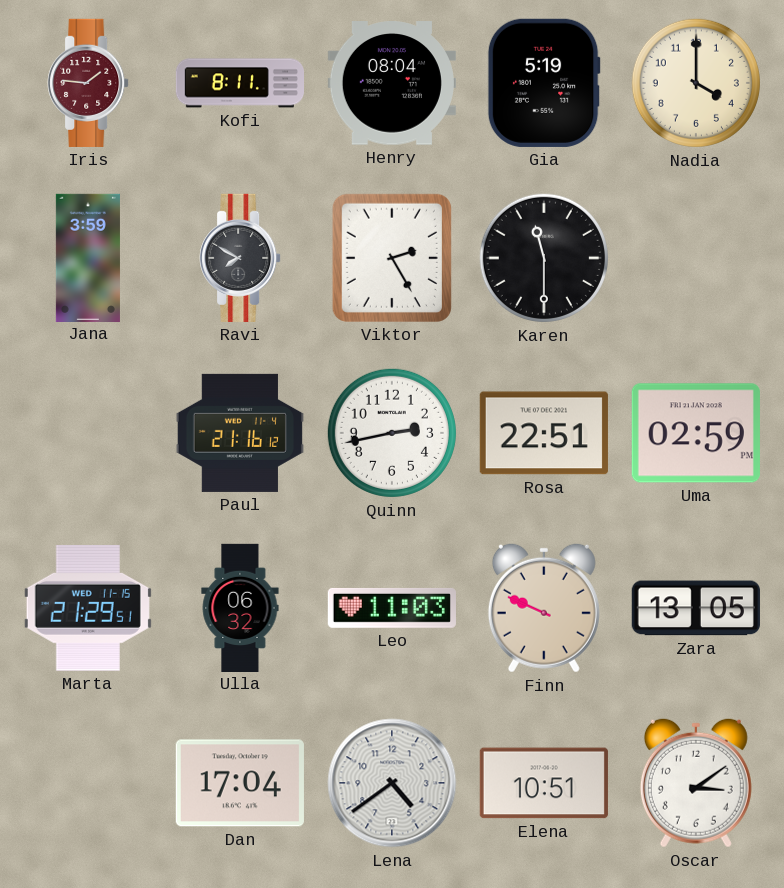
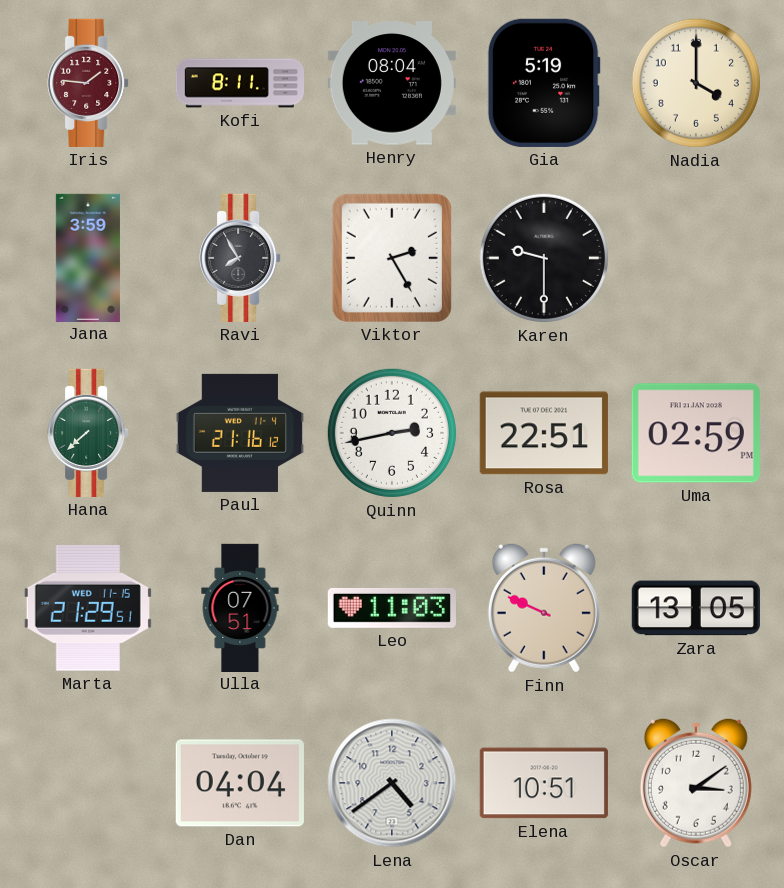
Ravi: 7:50 -> 7:55
Karen: 11:30 -> 9:30
Hana: none -> 7:38
Ulla: 06:32 -> 07:51
Dan: 17:04 -> 04:04
